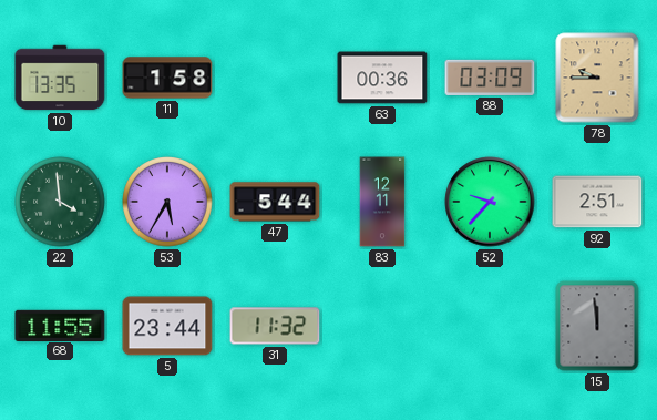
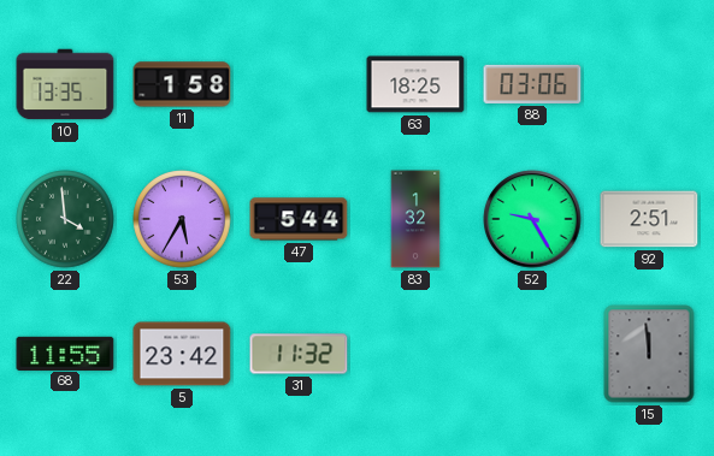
63: 00:36 -> 18:25
88: 03:09 -> 03:06
78: 9:45 -> none
83: 12:11 -> 1:32
52: 9:37 -> 9:25
5: 23:44 -> 23:42
